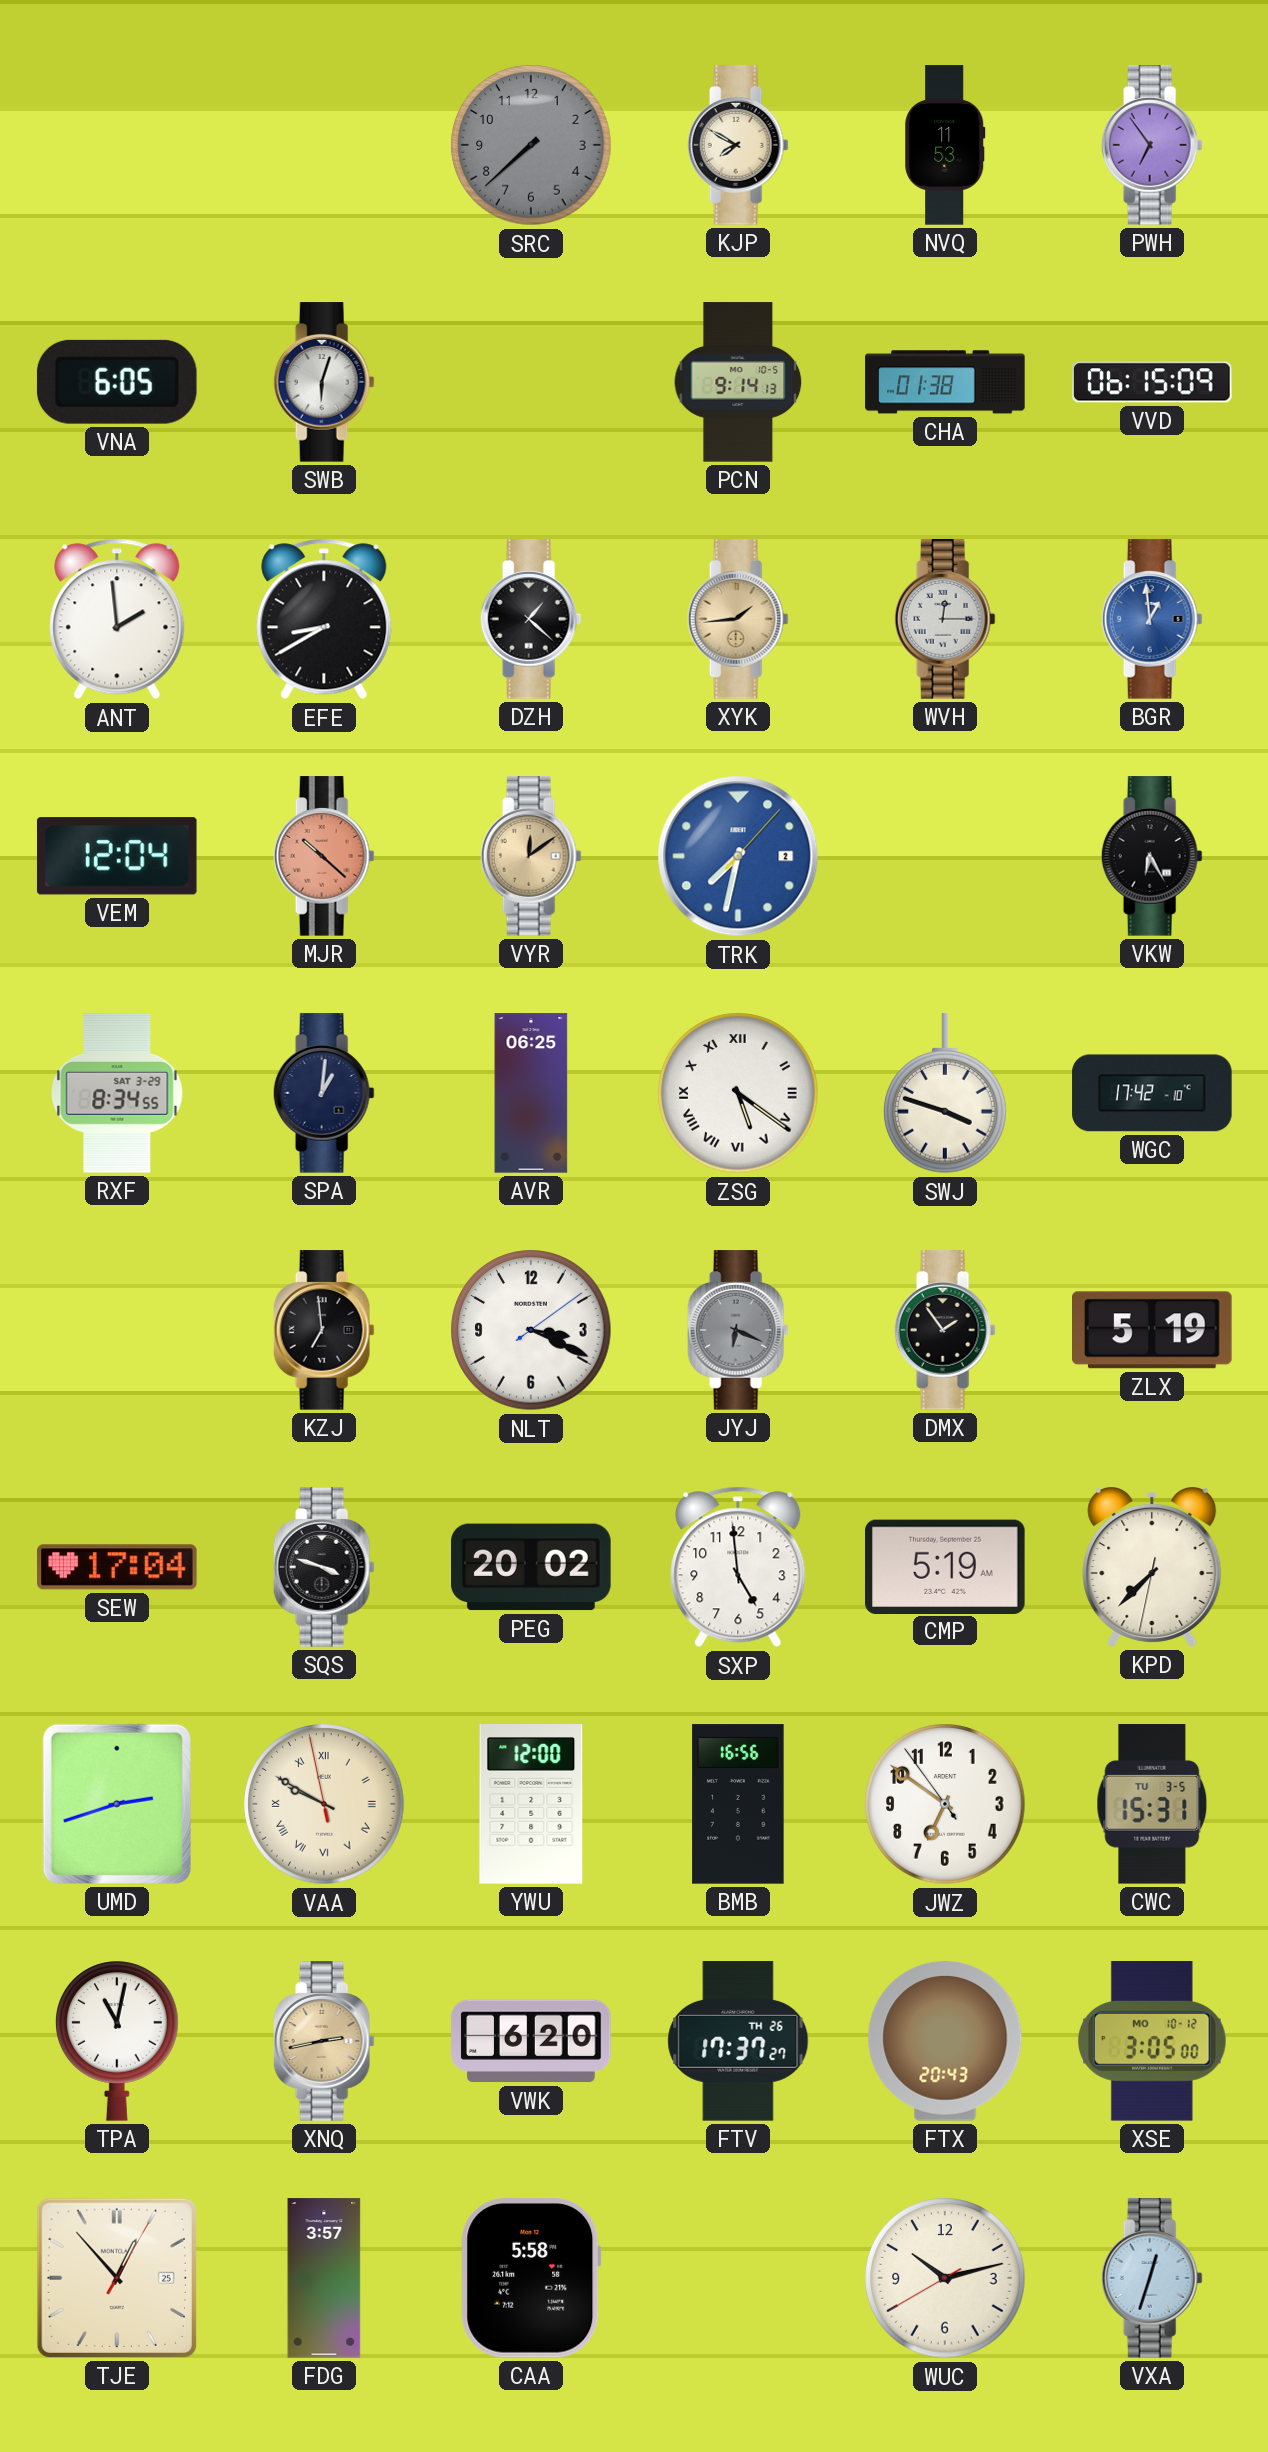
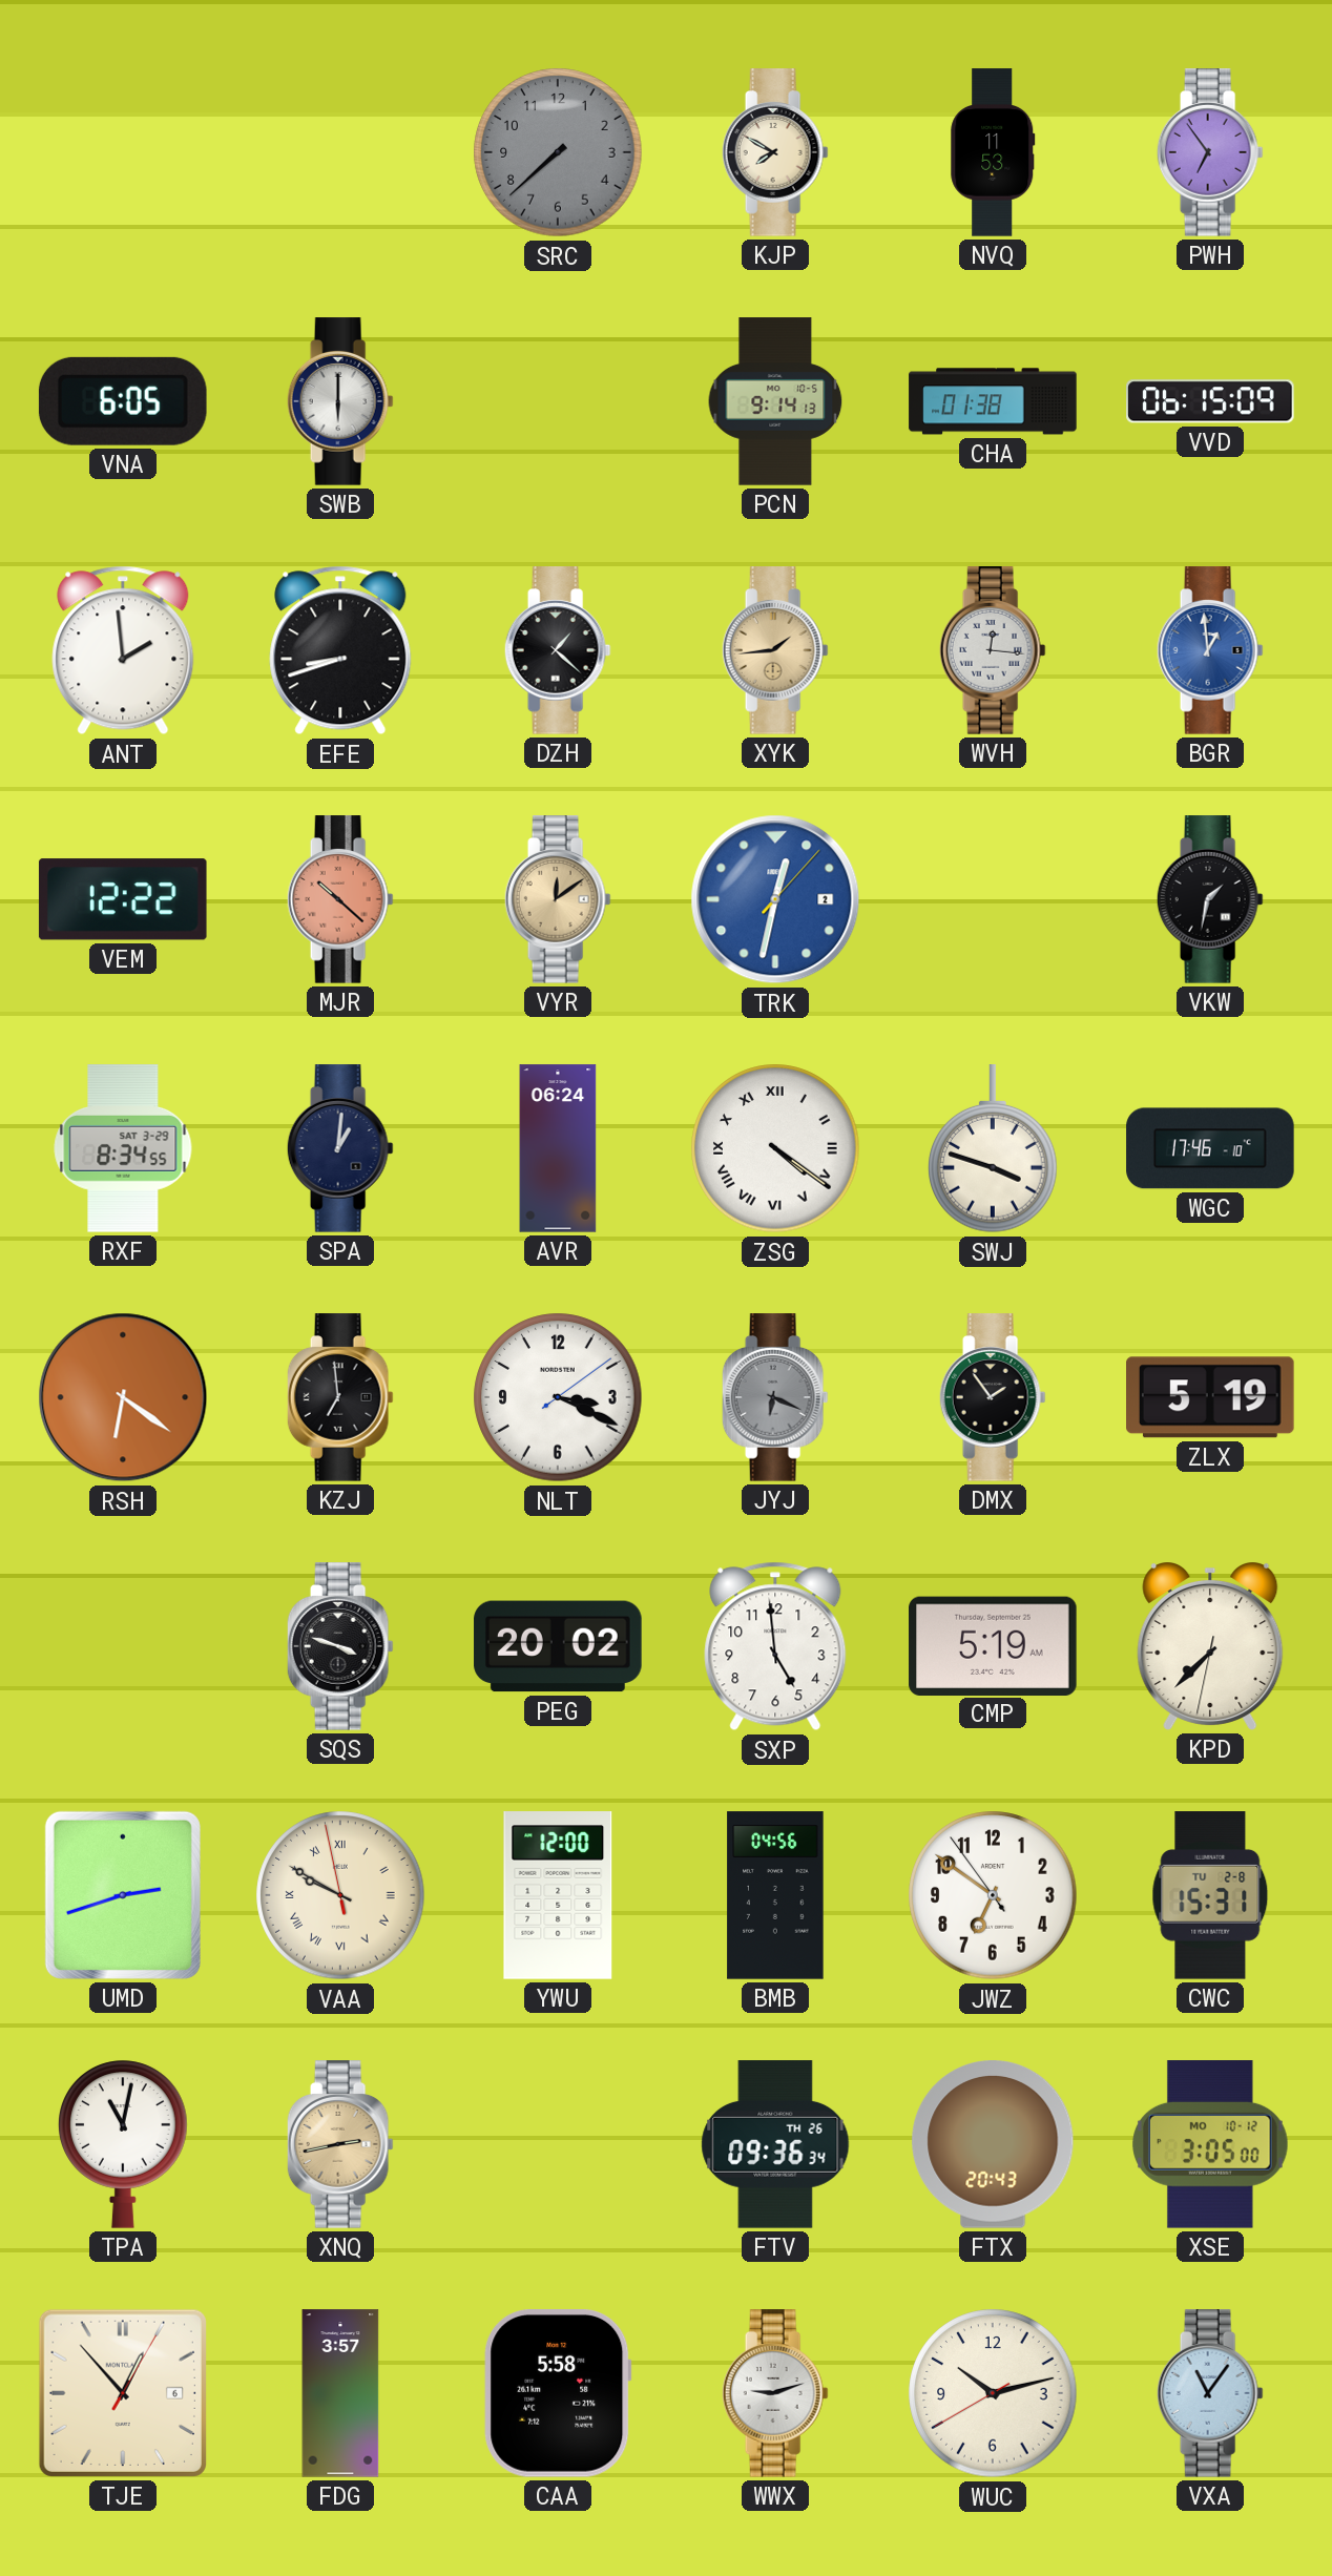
SWB: 6:03 -> 6:00
EFE: 8:40 -> 8:42
WVH: 12:15 -> 12:16
VEM: 12:04 -> 12:22
TRK: 7:32 -> 12:32
VKW: 6:25 -> 1:32
AVR: 06:25 -> 06:24
ZSG: 5:21 -> 4:21
WGC: 17:42 -> 17:46
RSH: none -> 6:21
SEW: 17:04 -> none
BMB: 16:56 -> 04:56
CWC date: TU 3-5 -> TU 2-8
VWK: 6:20 -> none
FTV: 17:37 -> 09:36
TJE date: 25 -> 6
WWX: none -> 9:12
VXA: 12:33 -> 11:06
